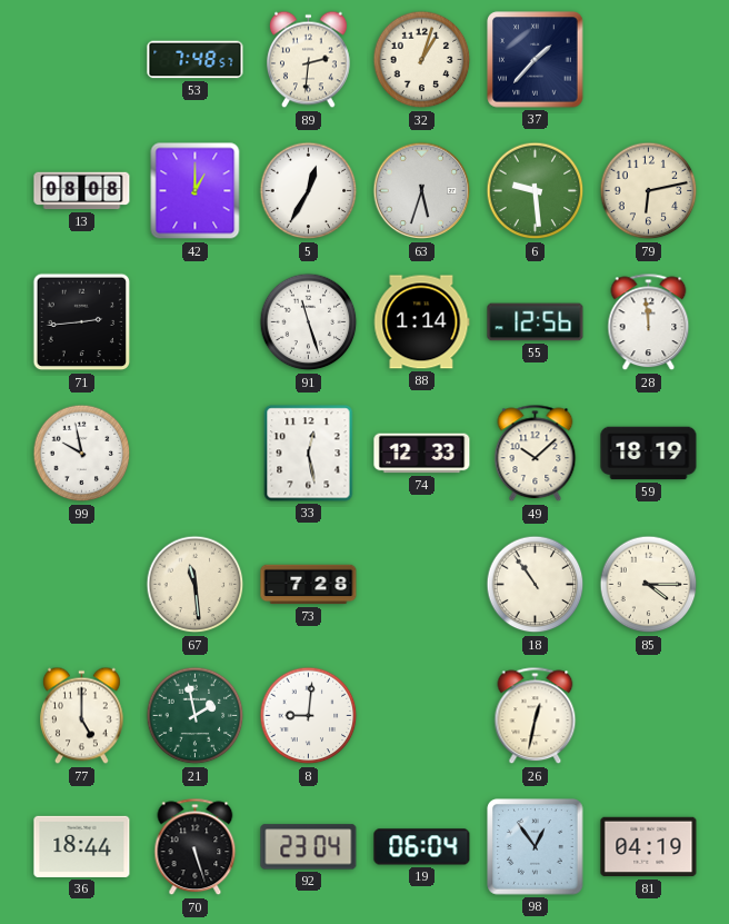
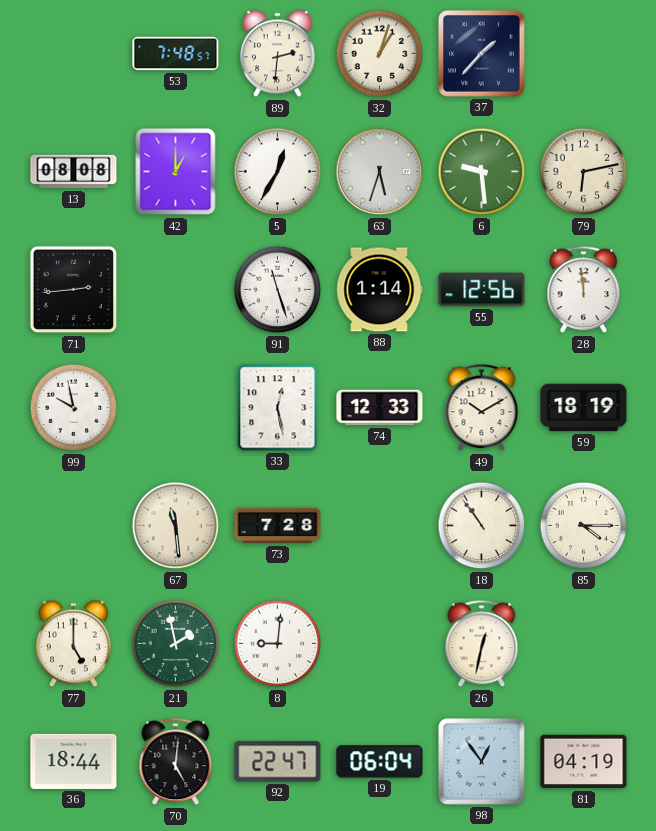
49: 10:08 -> 10:10
70: 5:27 -> 5:01
92: 23:04 -> 22:47
